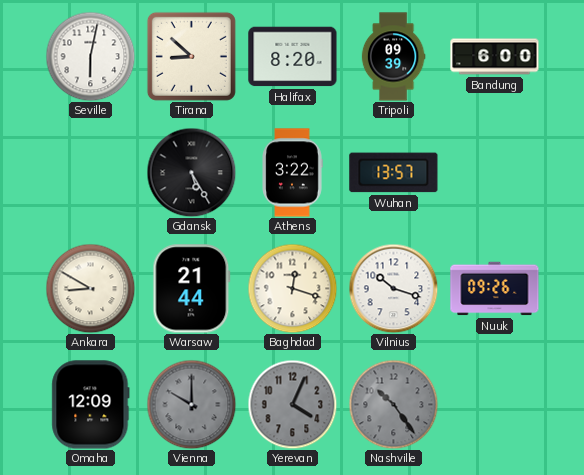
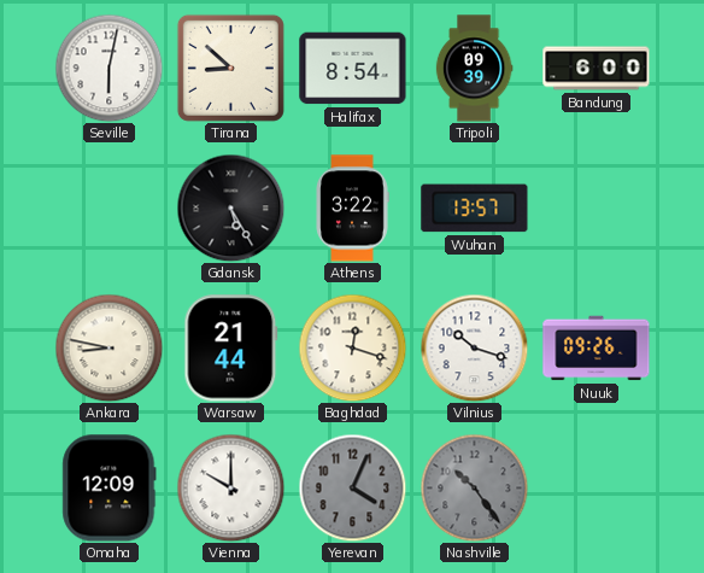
Halifax: 8:20 -> 8:54
Ankara: 8:50 -> 8:47
Vienna dial: grey -> white
